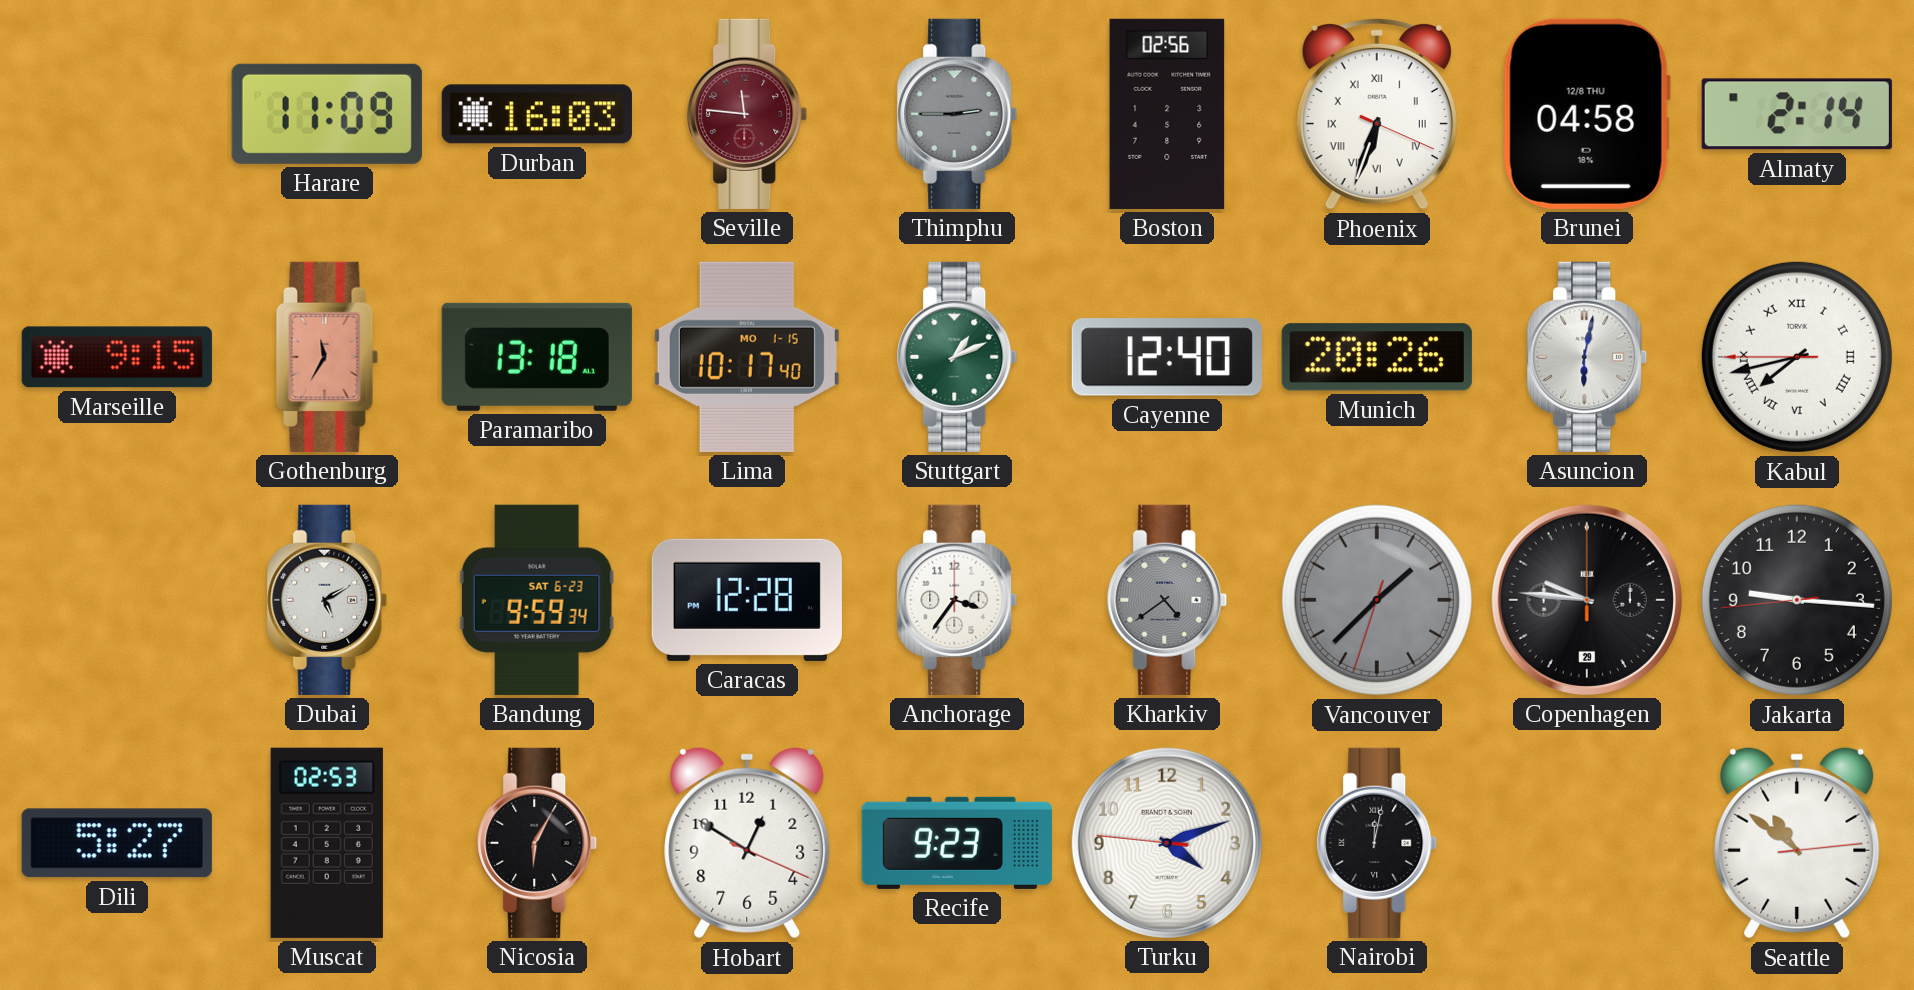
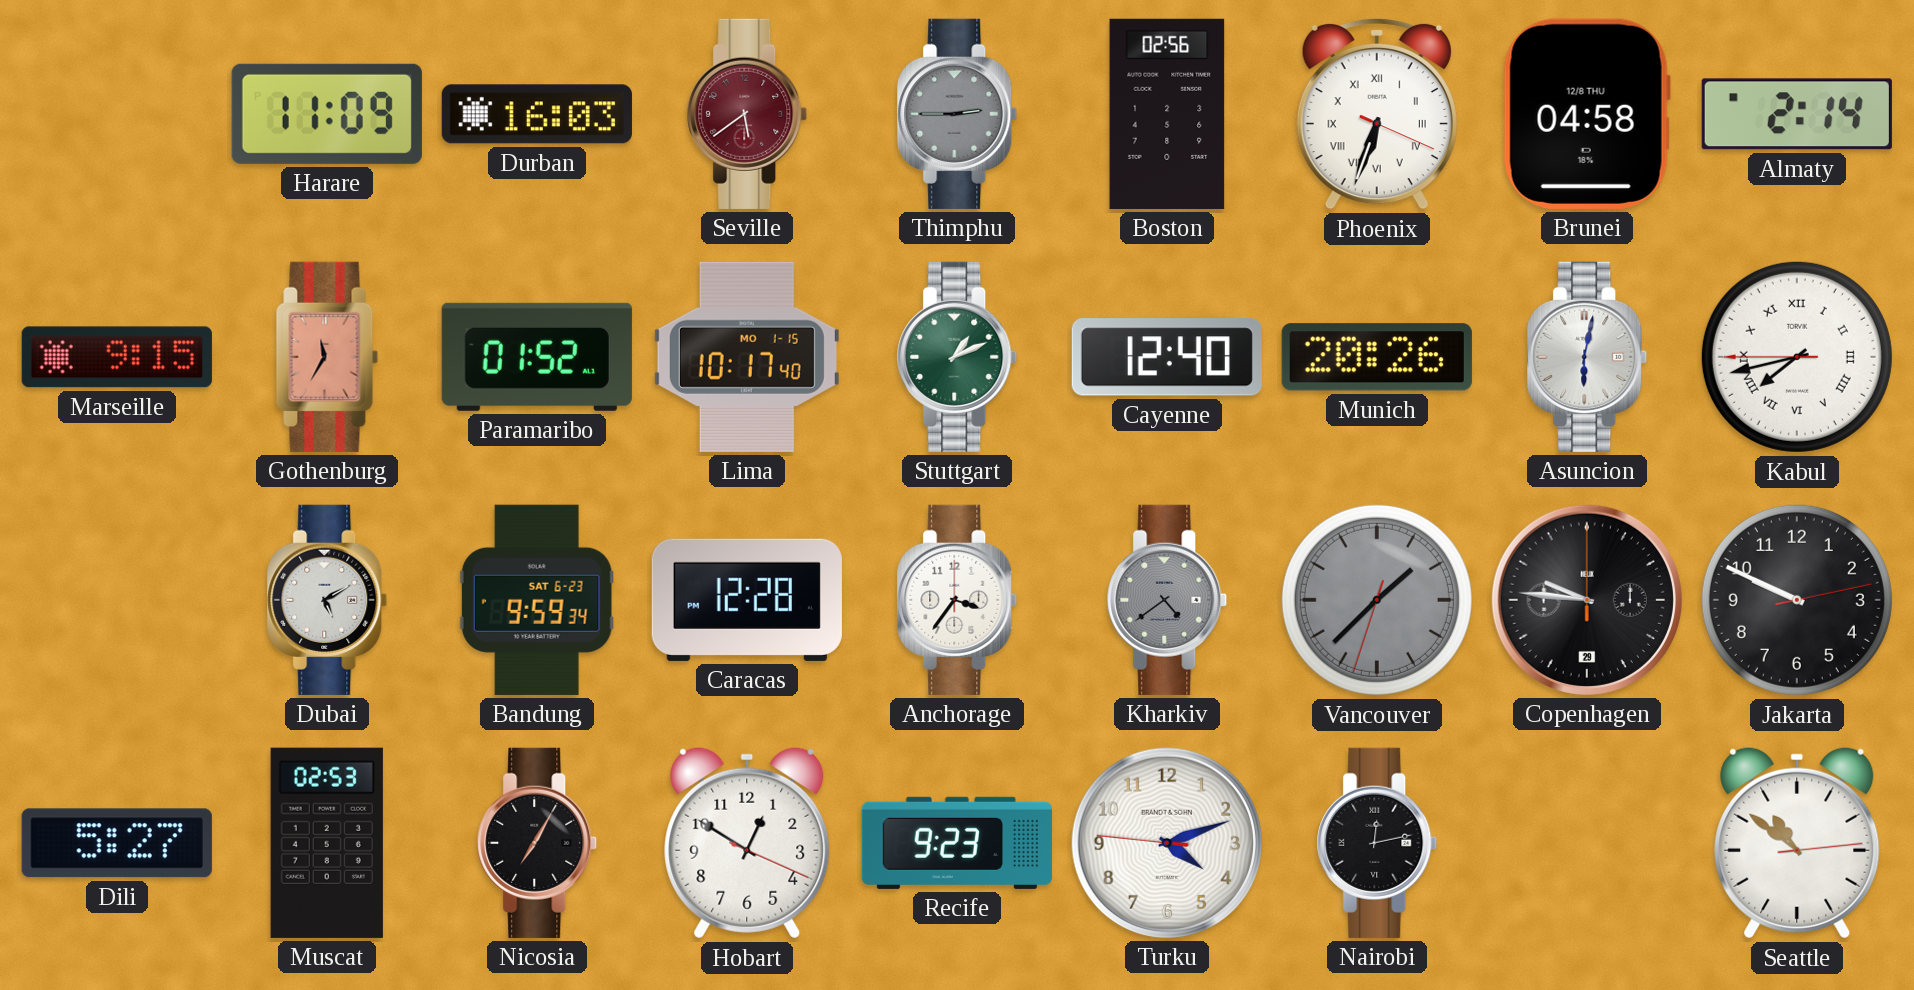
Seville: 11:46 -> 5:39
Paramaribo: 13:18 -> 01:52
Jakarta: 9:15 -> 9:49
Nicosia: 6:05 -> 7:05
Nairobi: 12:02 -> 12:13
